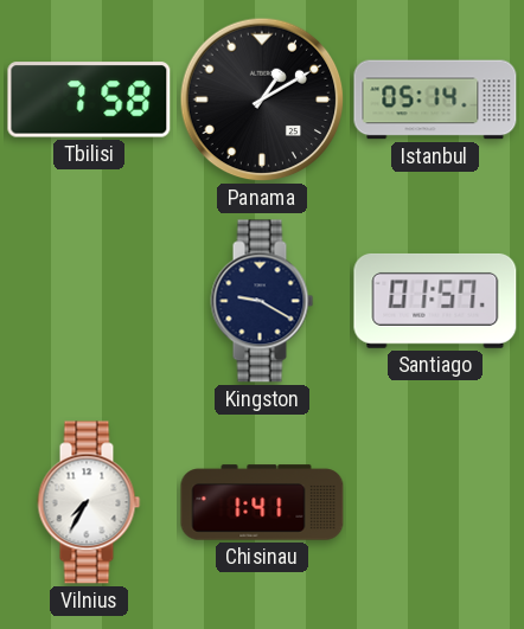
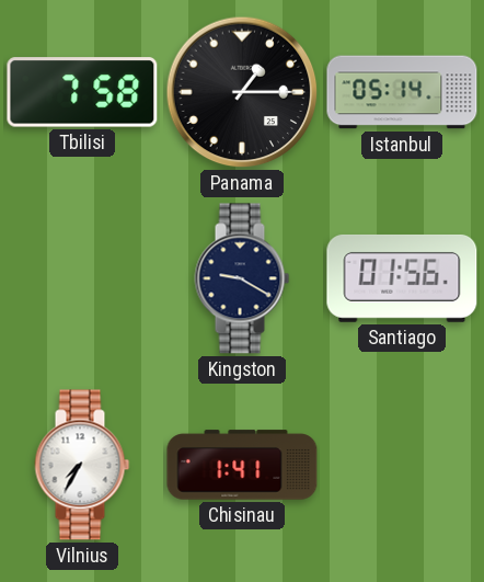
Panama: 1:10 -> 1:15
Santiago: 01:57 -> 01:56
